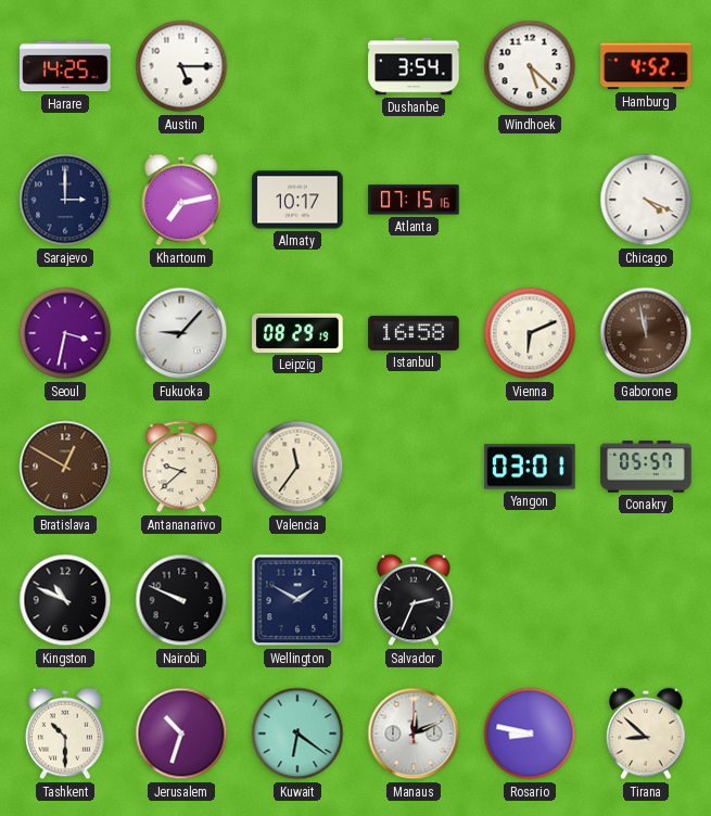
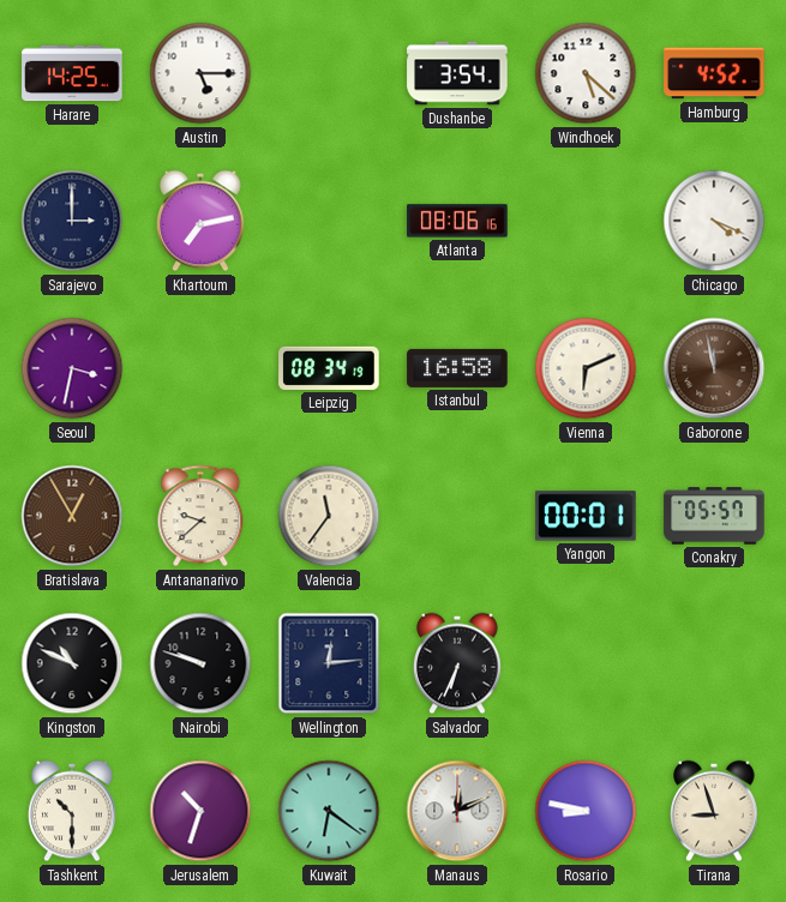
Almaty: 10:17 -> none
Atlanta: 07:15 -> 08:06
Fukuoka: 9:07 -> none
Leipzig: 08:29 -> 08:34
Bratislava: 12:50 -> 12:55
Yangon: 03:01 -> 00:01
Nairobi: 9:49 -> 9:48
Wellington: 1:50 -> 12:14
Salvador: 2:34 -> 6:34
Tirana: 8:52 -> 8:57
